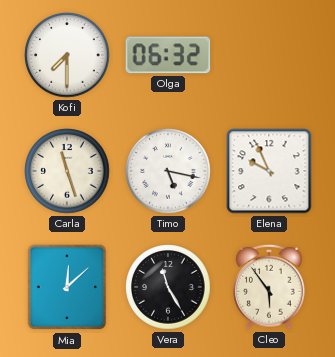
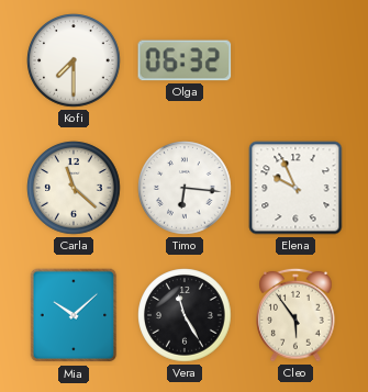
Carla: 11:27 -> 11:22
Timo: 5:17 -> 6:16
Mia: 12:08 -> 10:08
